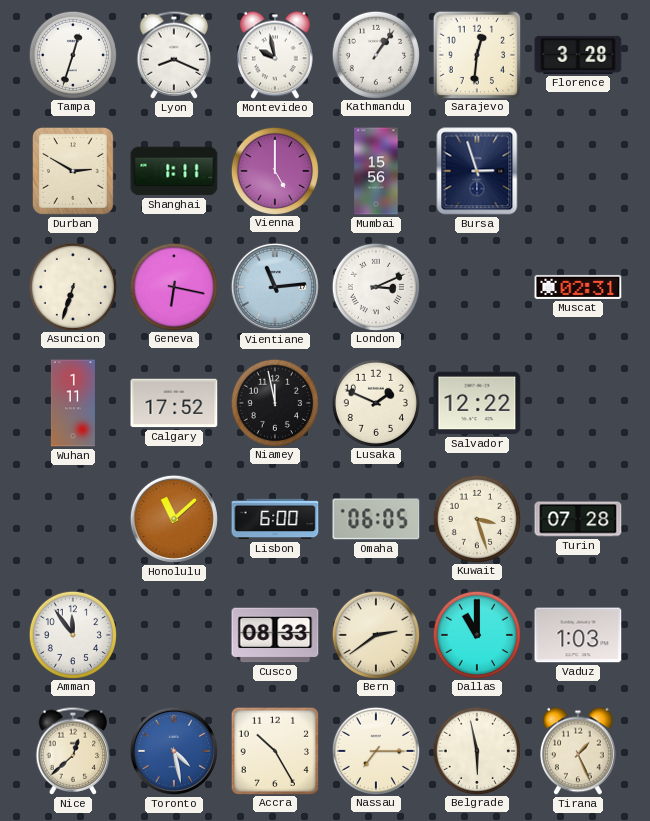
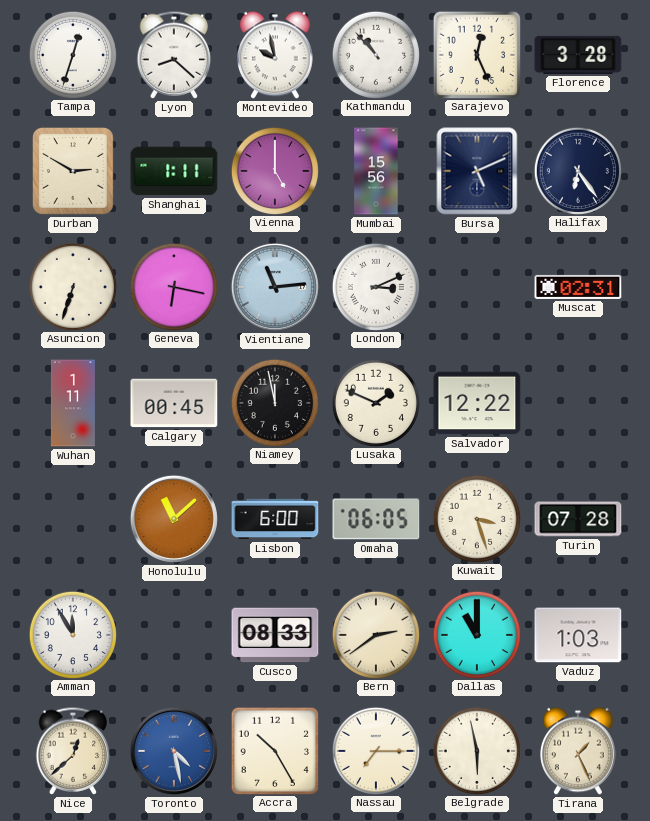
Lyon: 8:19 -> 8:22
Kathmandu: 1:06 -> 10:53
Sarajevo: 12:31 -> 12:26
Bursa: 2:57 -> 5:11
Halifax: none -> 6:24
Calgary: 17:52 -> 00:45
Amman: 11:54 -> 11:55
